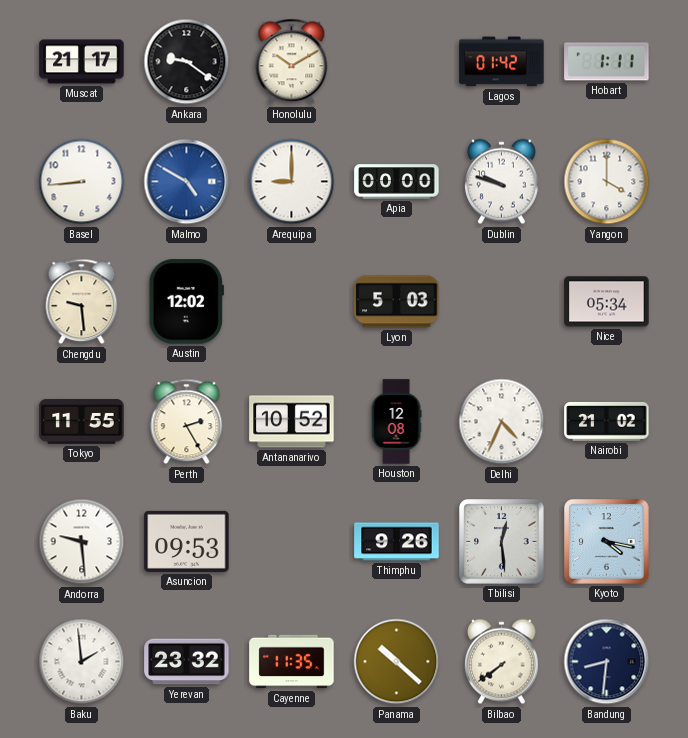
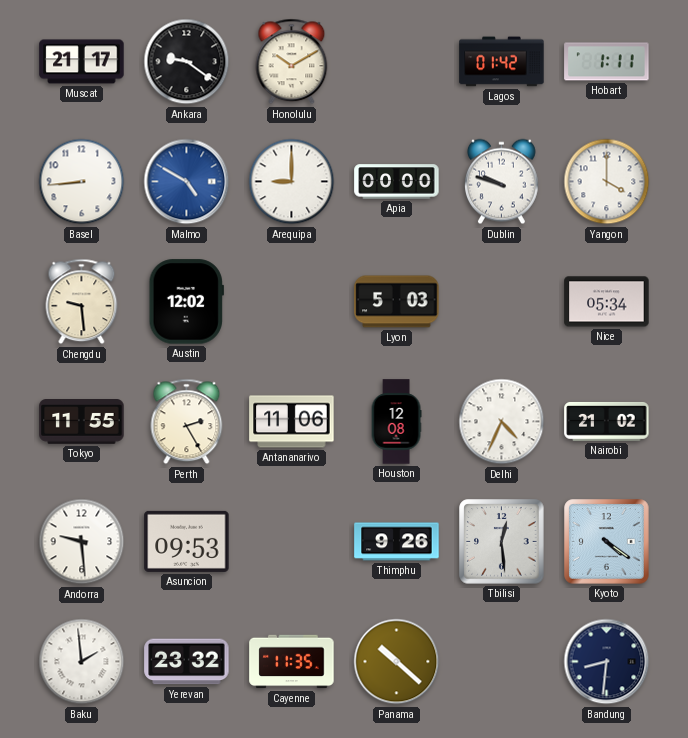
Antananarivo: 10:52 -> 11:06
Kyoto: 4:17 -> 4:21
Bilbao: 7:39 -> none
